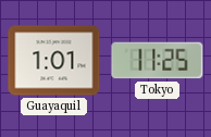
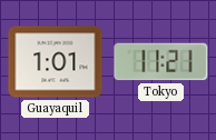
Tokyo: 11:25 -> 11:21
